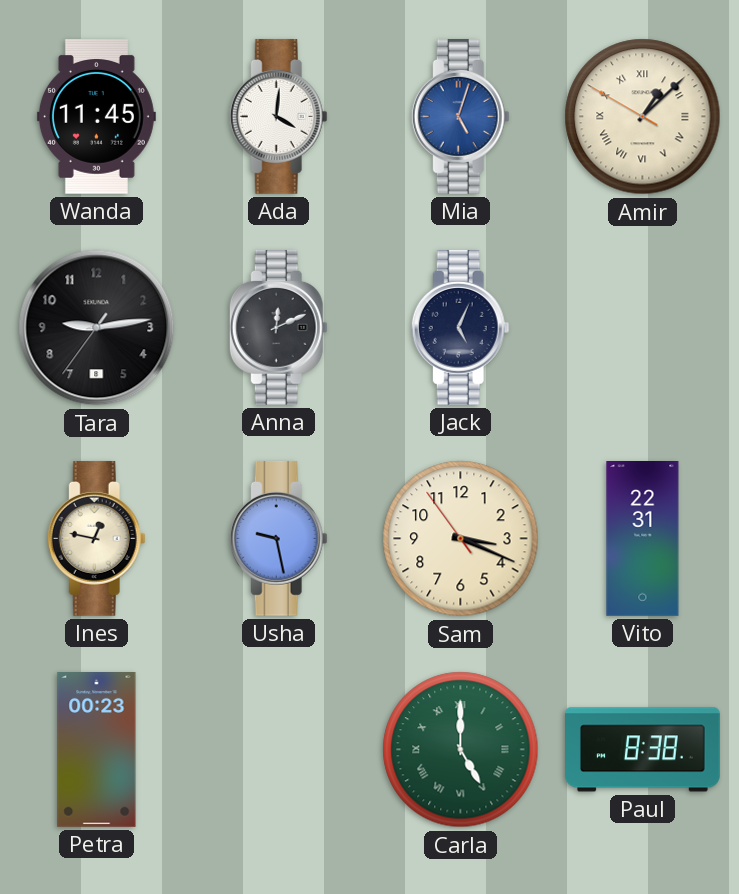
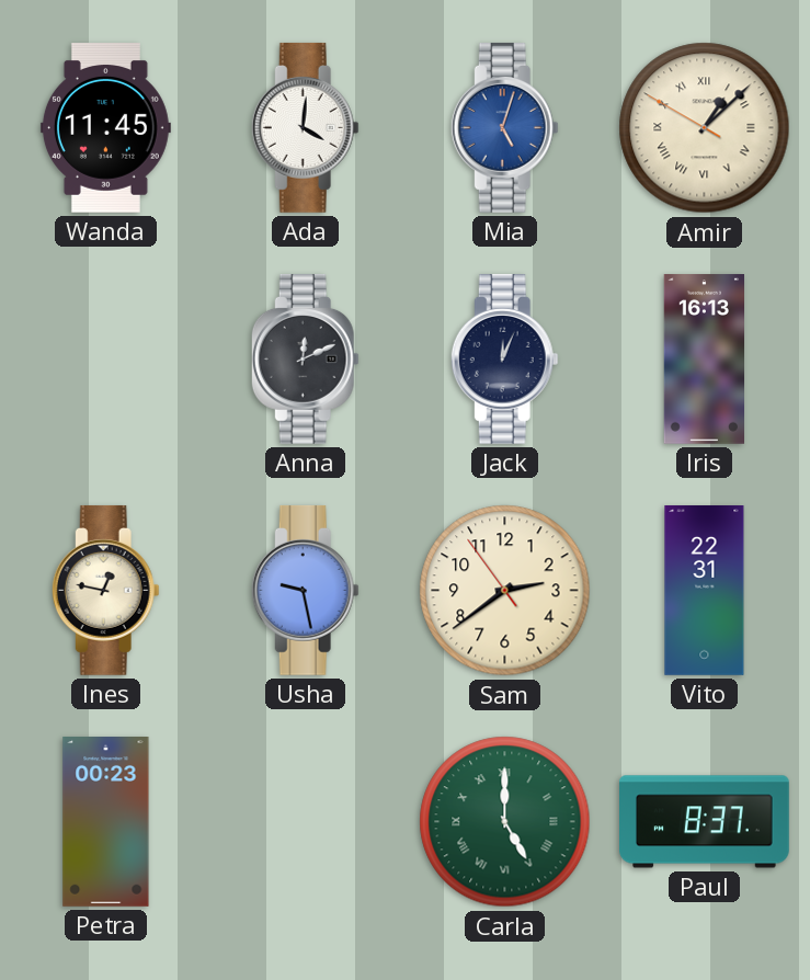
Tara: 9:13 -> none
Jack: 5:04 -> 12:04
Iris: none -> 16:13
Sam: 3:18 -> 2:38
Paul: 8:38 -> 8:37
